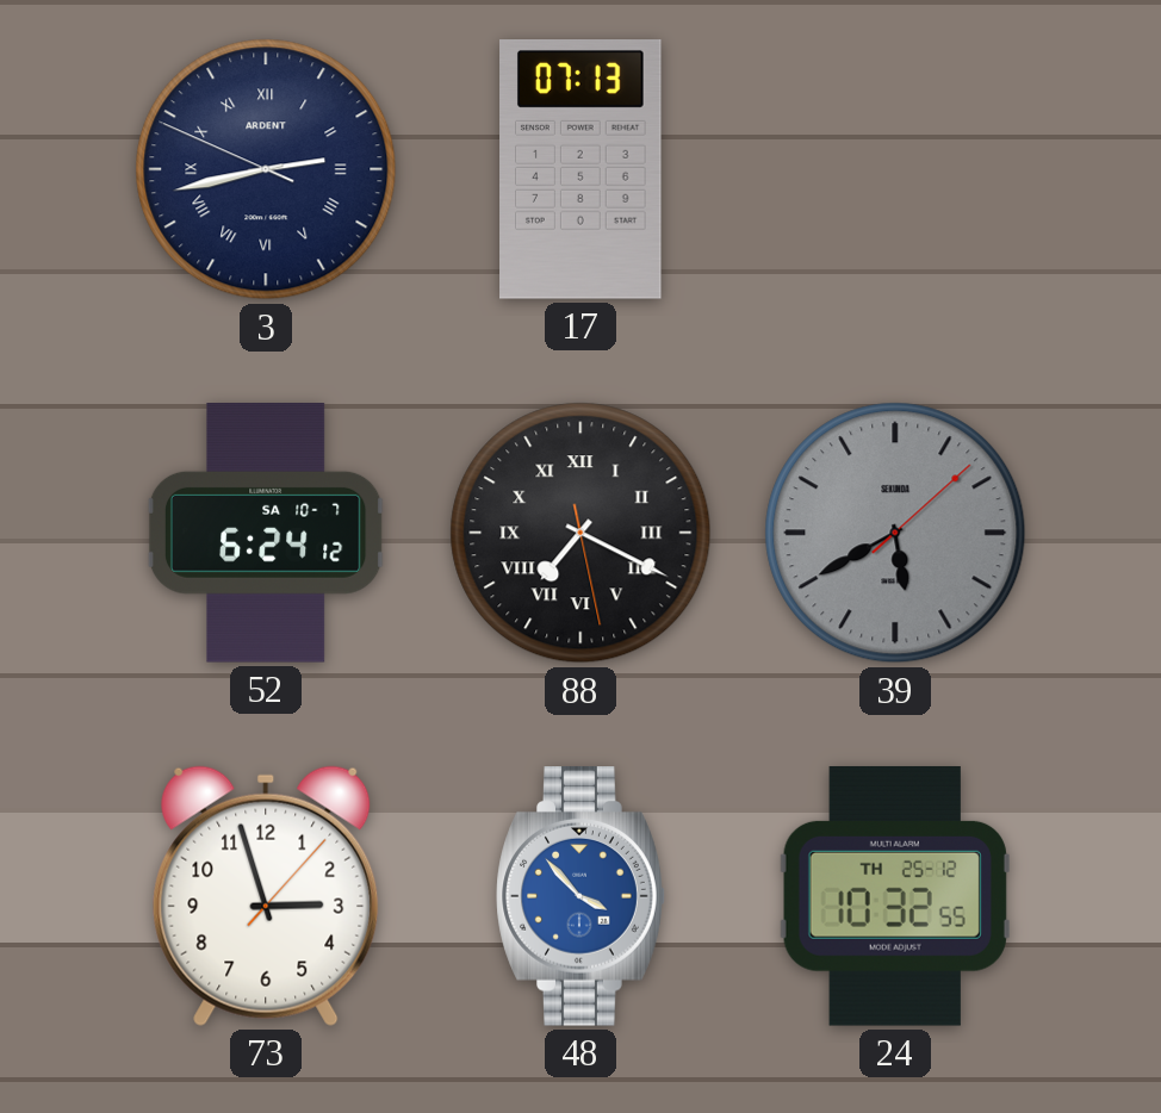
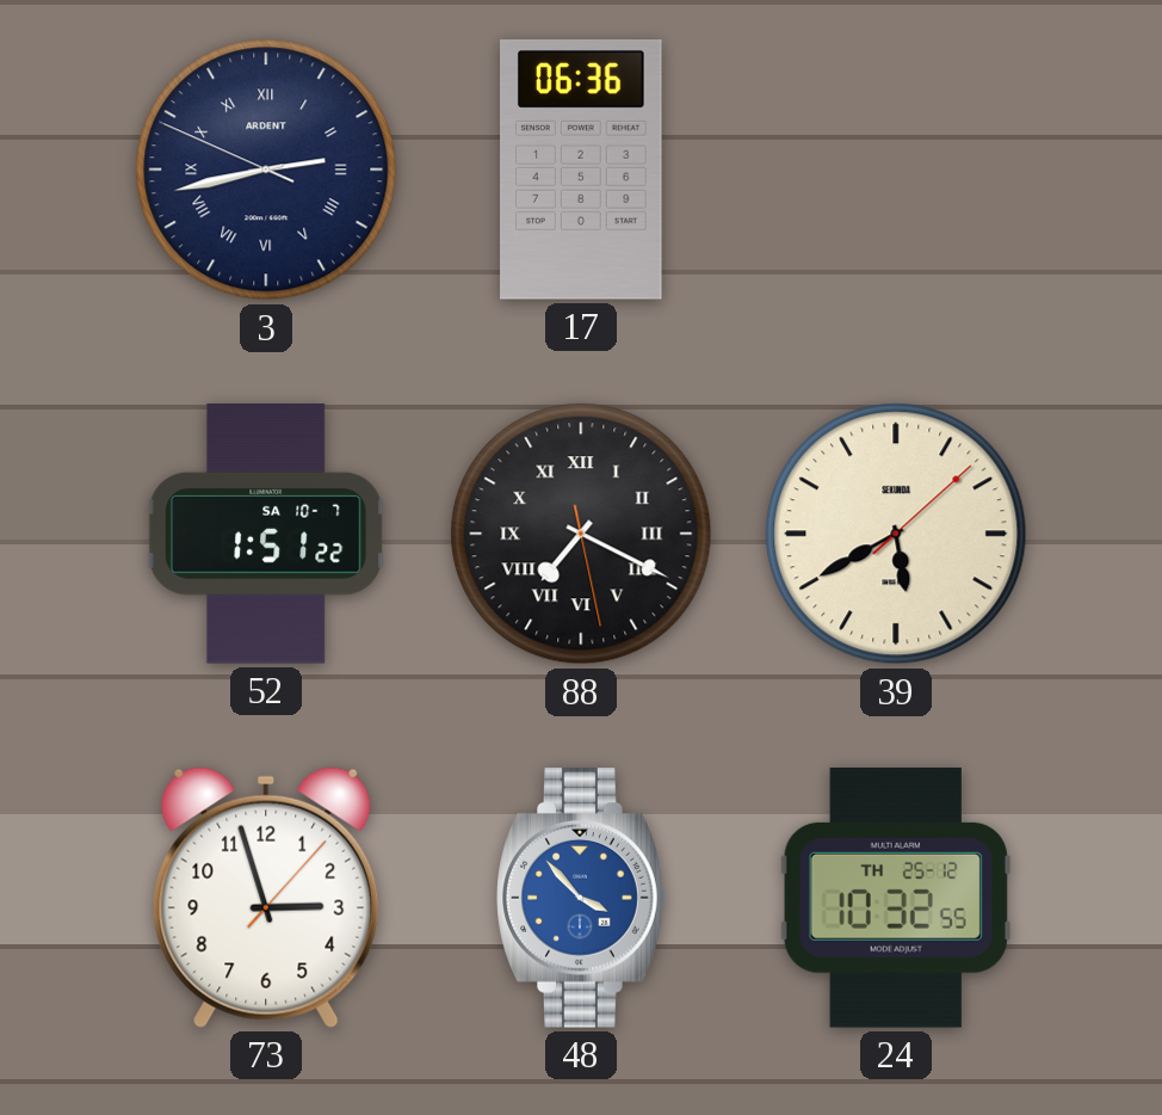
17: 07:13 -> 06:36
52: 6:24 -> 1:51
39 dial: grey -> cream
